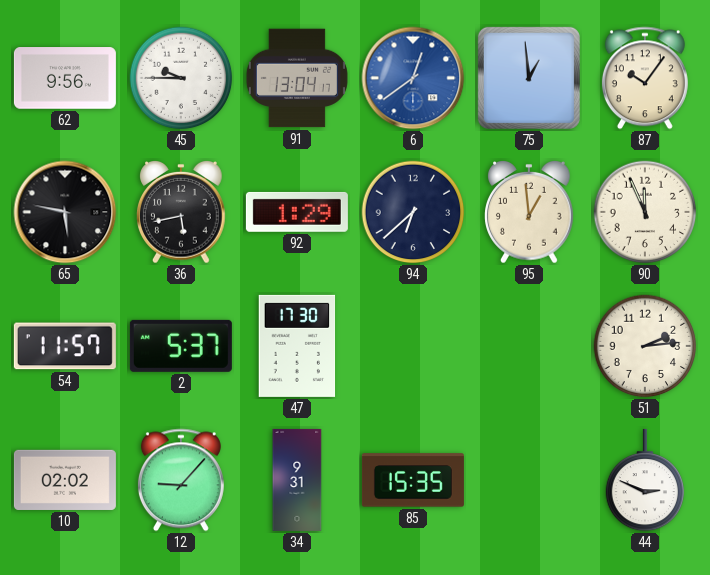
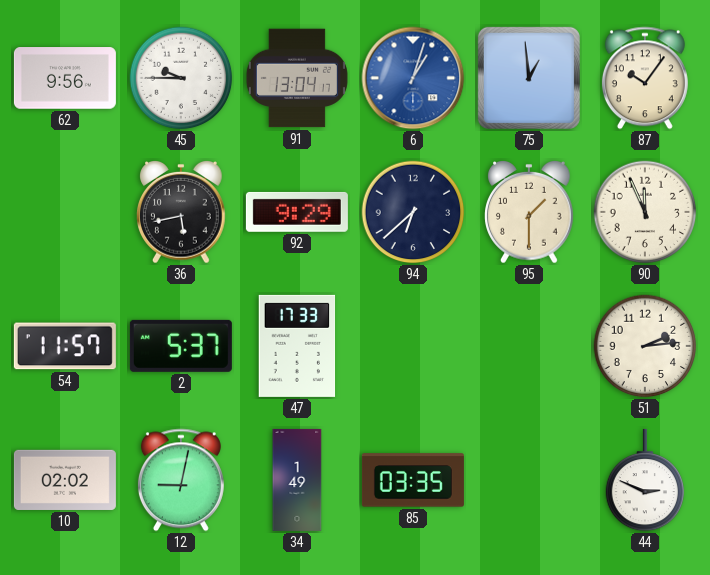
6: 12:39 -> 1:03
65: 5:47 -> none
92: 1:29 -> 9:29
95: 12:59 -> 1:30
47: 17:30 -> 17:33
12: 9:07 -> 9:02
34: 9:31 -> 1:49
85: 15:35 -> 03:35
